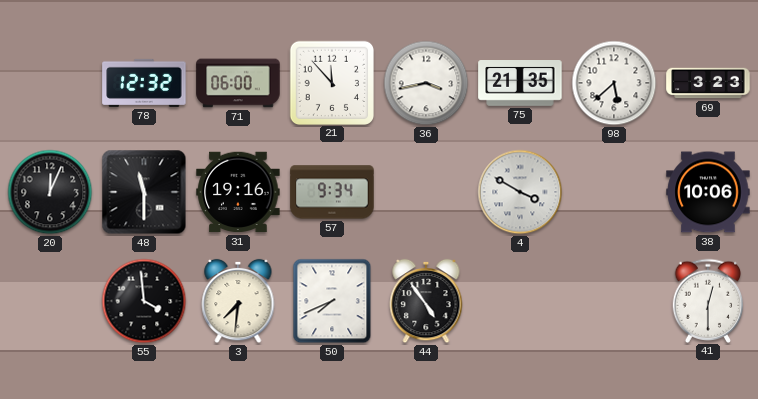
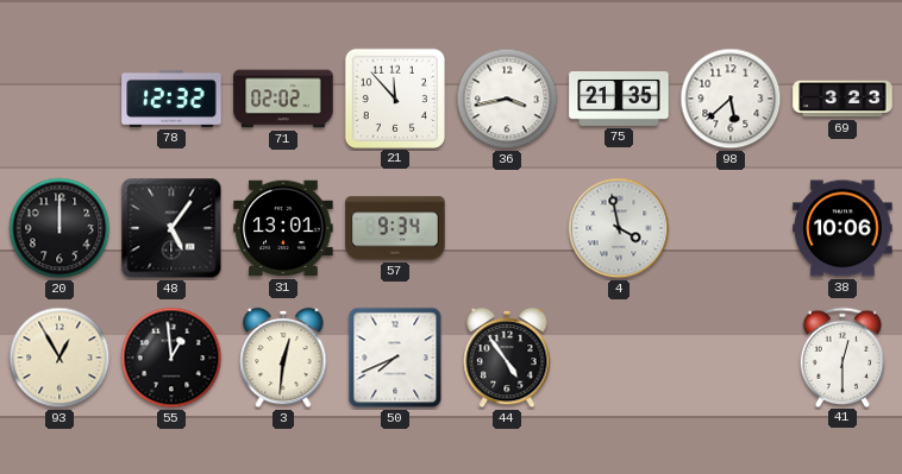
71: 06:00 -> 02:02
20: 12:04 -> 12:00
48: 11:30 -> 5:06
31: 19:16 -> 13:01
4: 3:50 -> 3:58
93: none -> 12:55
55: 3:59 -> 12:59
3: 7:31 -> 12:31
